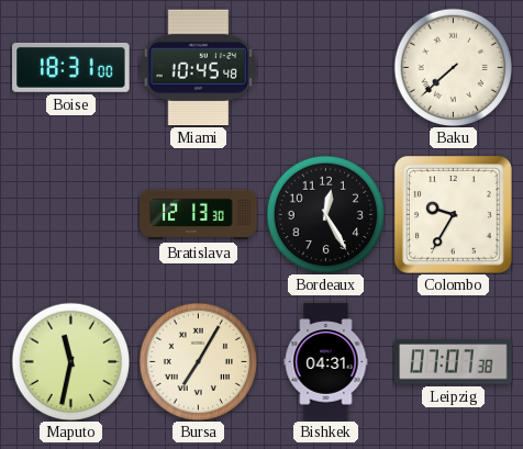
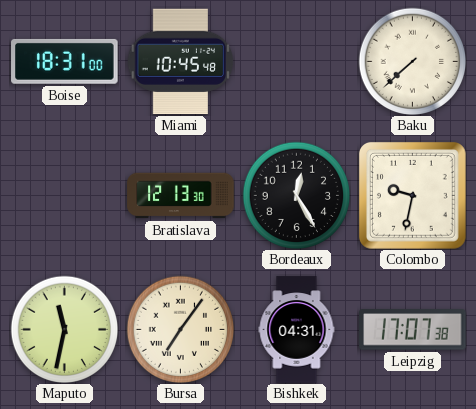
Colombo: 9:35 -> 9:32
Bursa: 7:05 -> 7:06
Leipzig: 07:07 -> 17:07
